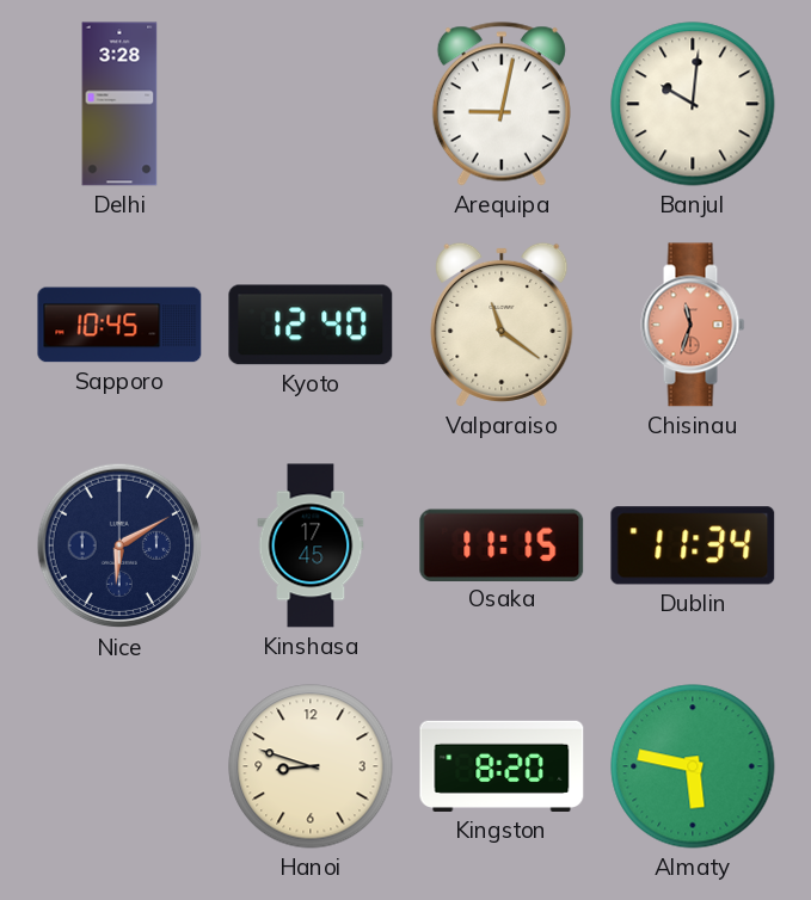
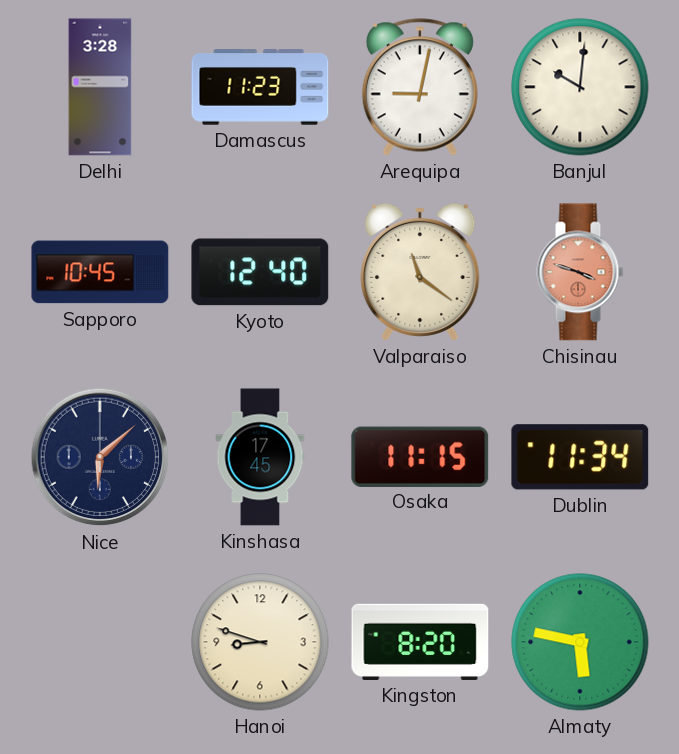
Damascus: none -> 11:23
Chisinau: 11:33 -> 3:48
Nice: 6:10 -> 6:08
